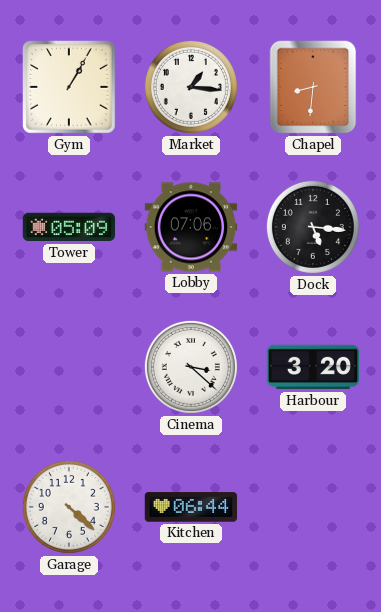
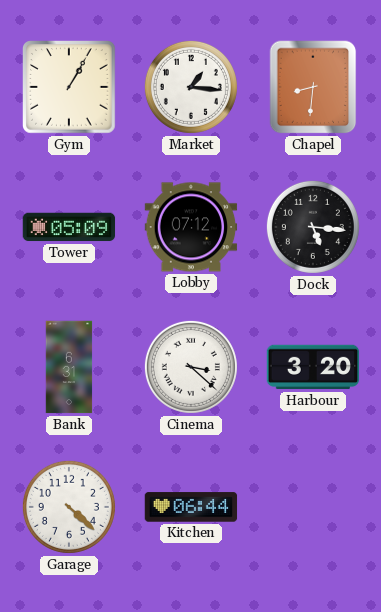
Lobby: 07:06 -> 07:12
Bank: none -> 6:31
